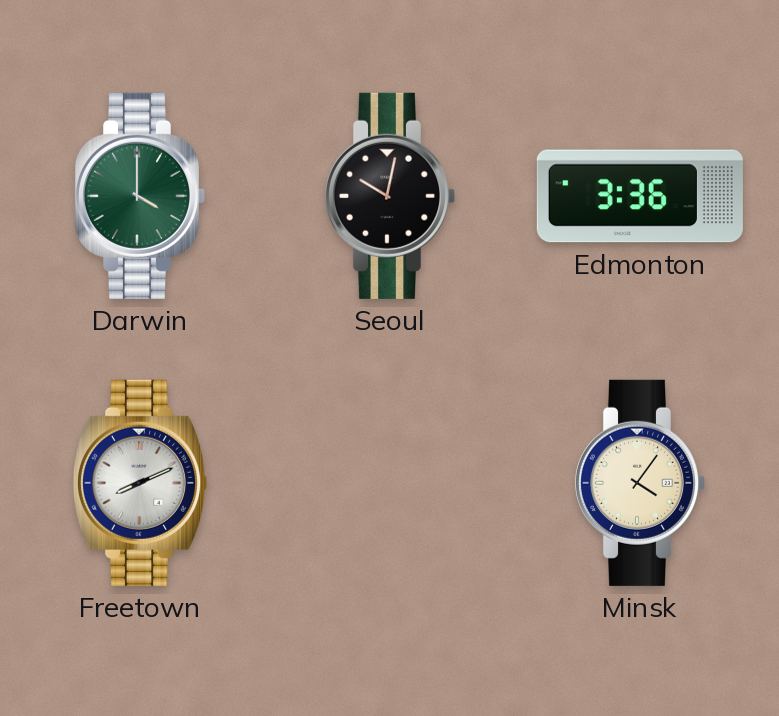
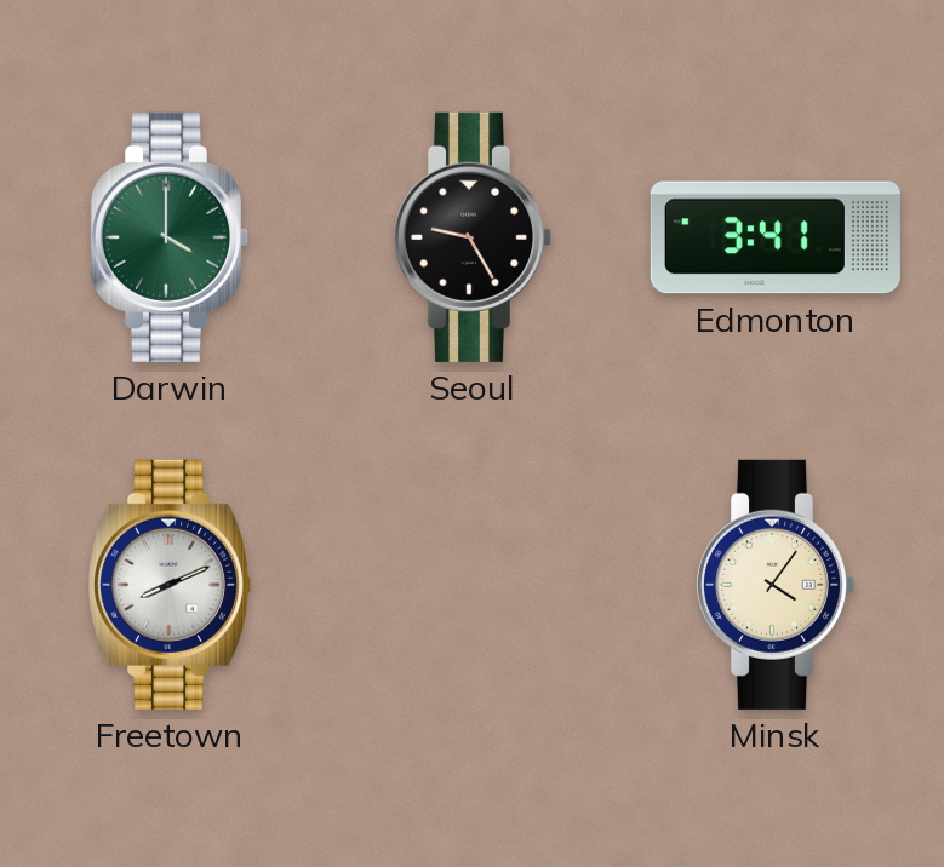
Seoul: 10:02 -> 9:25
Edmonton: 3:36 -> 3:41
